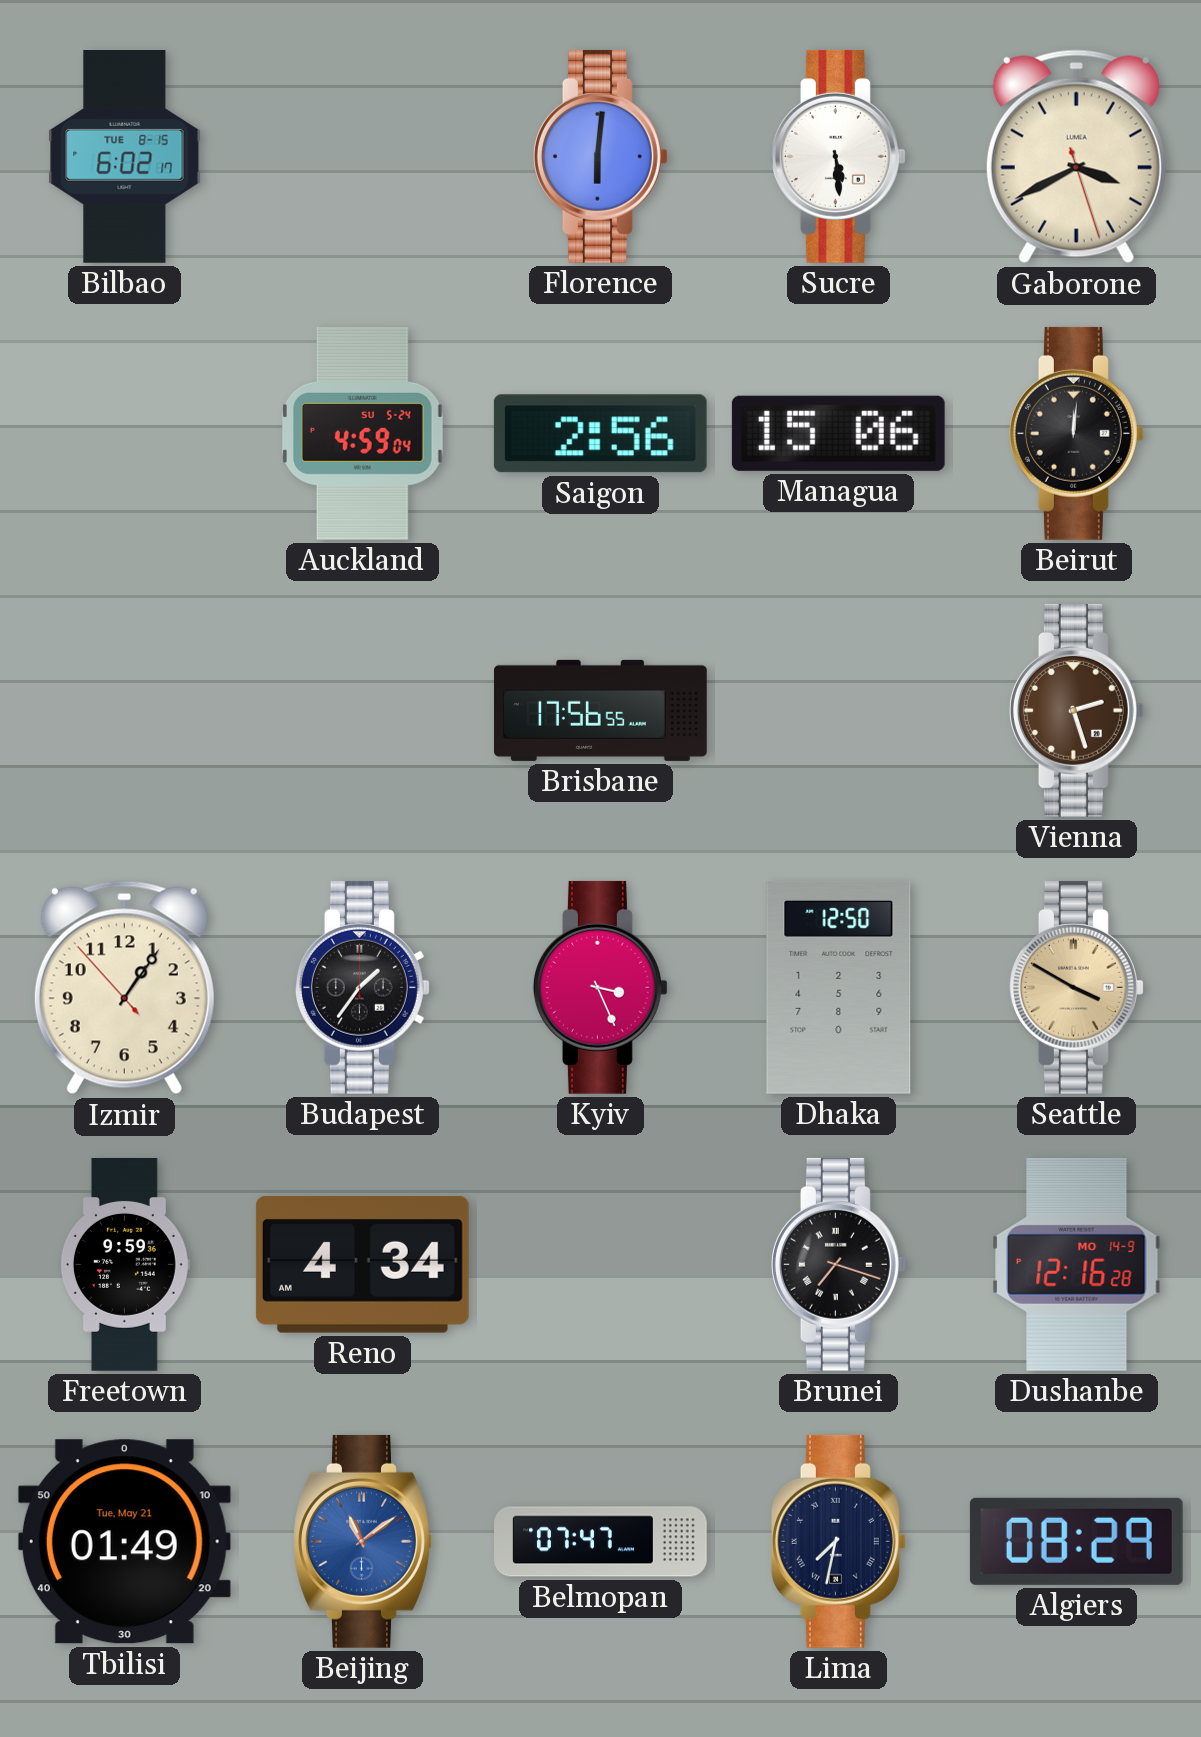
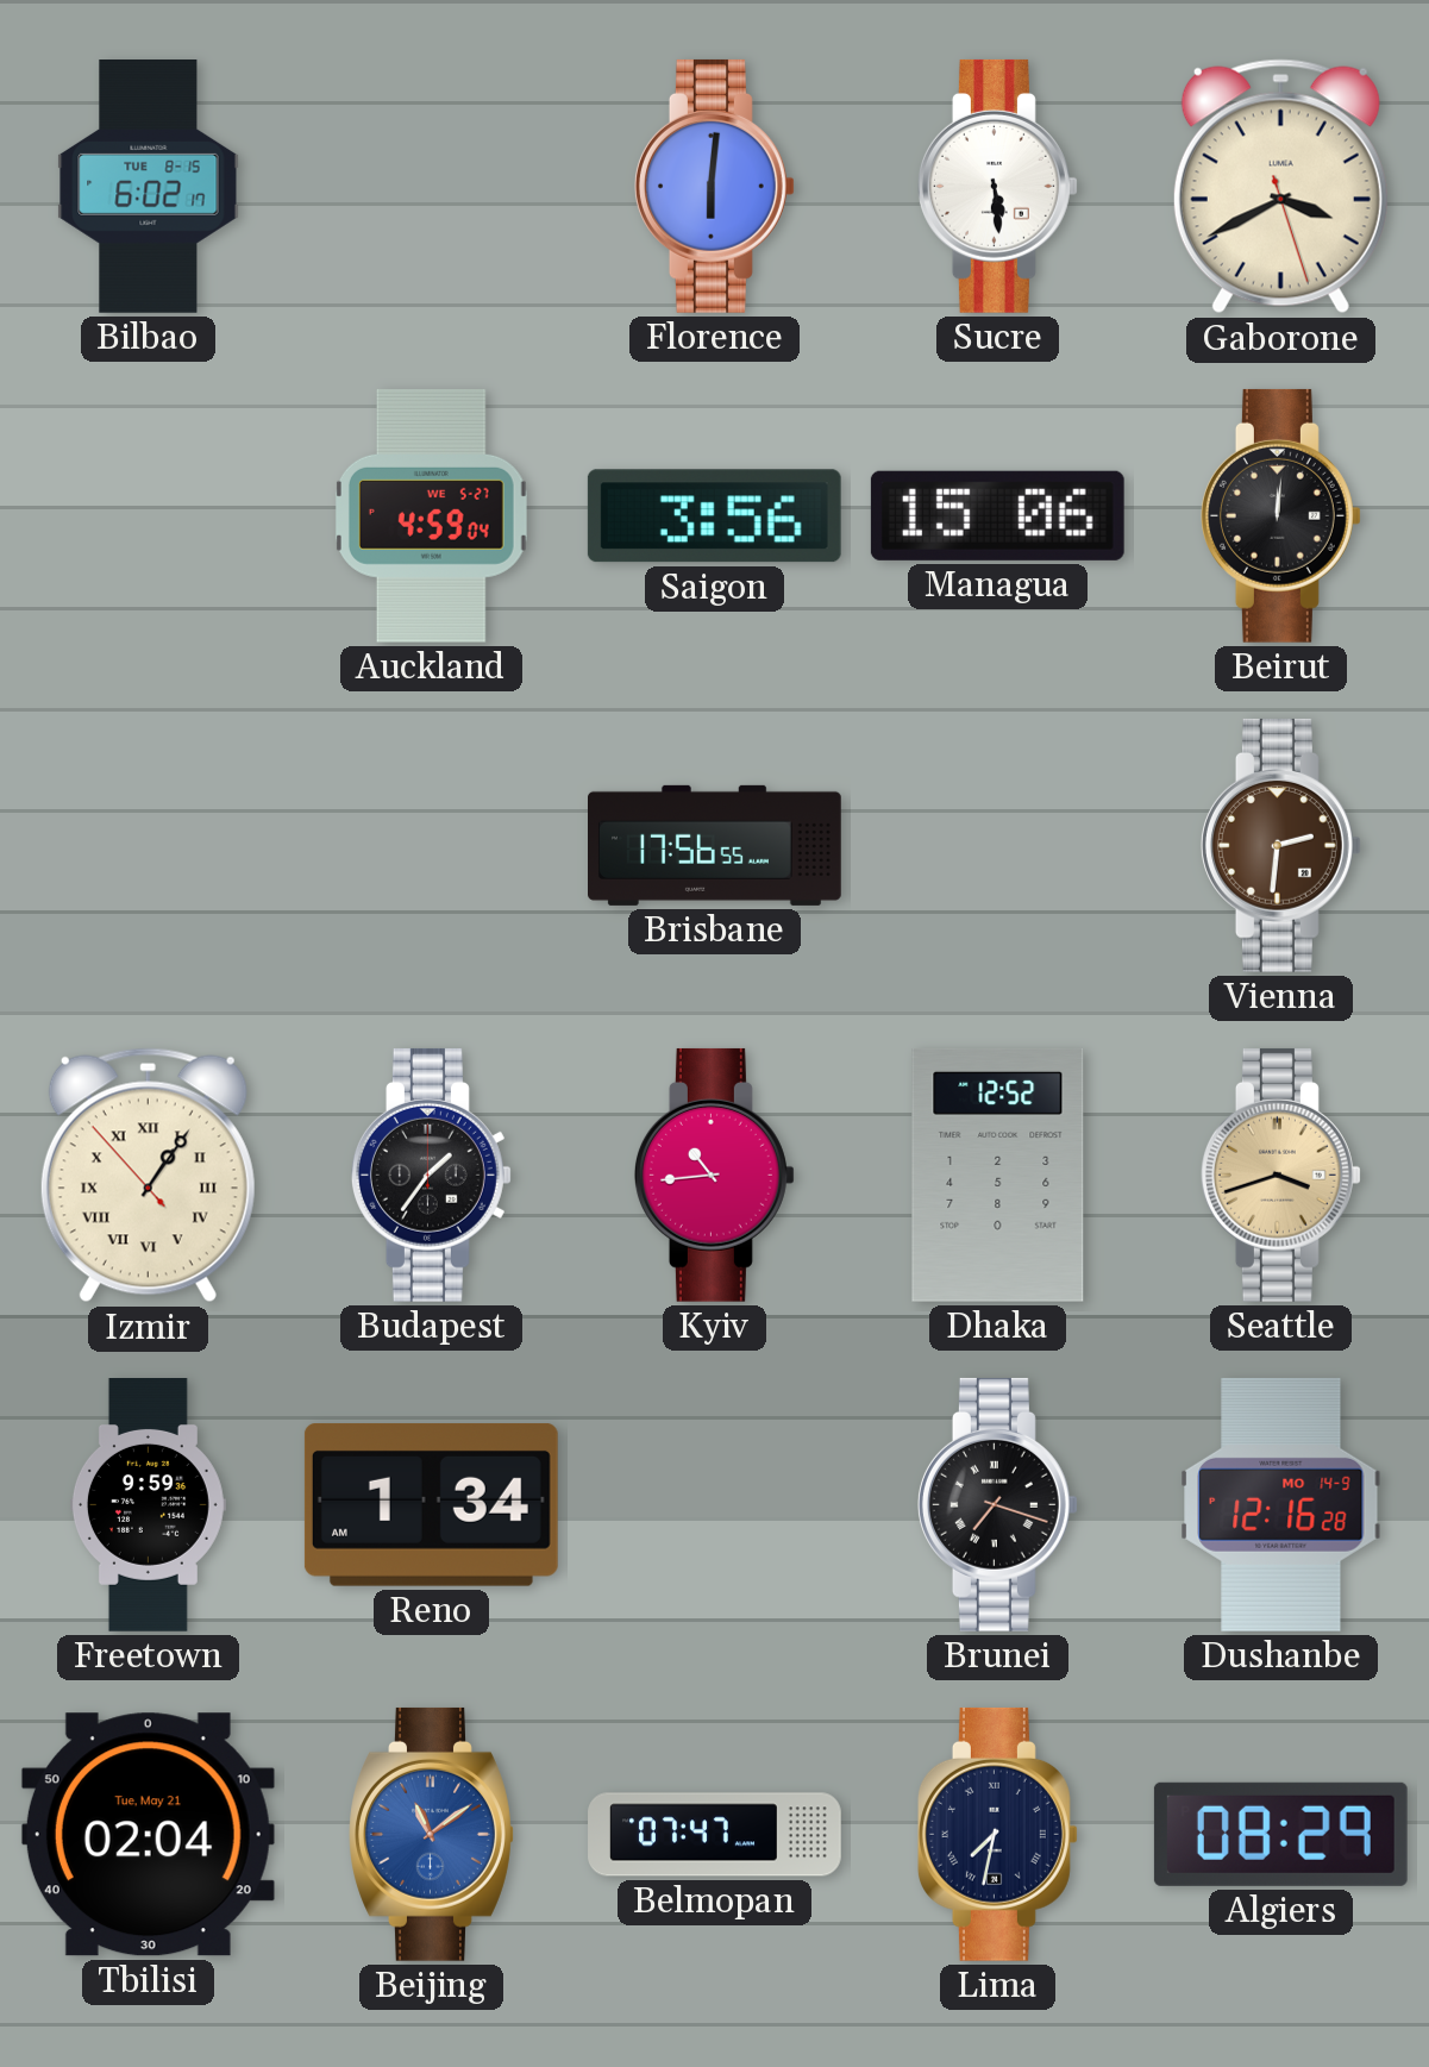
Auckland date: SU 5-24 -> WE 5-27
Saigon: 2:56 -> 3:56
Vienna: 2:27 -> 2:31
Izmir numerals: Arabic -> Roman
Kyiv: 3:26 -> 10:44
Dhaka: 12:50 -> 12:52
Seattle: 3:50 -> 3:42
Reno: 4:34 -> 1:34
Tbilisi: 01:49 -> 02:04
